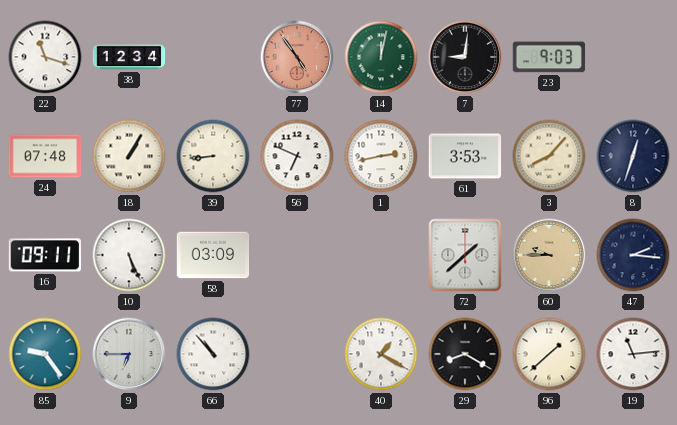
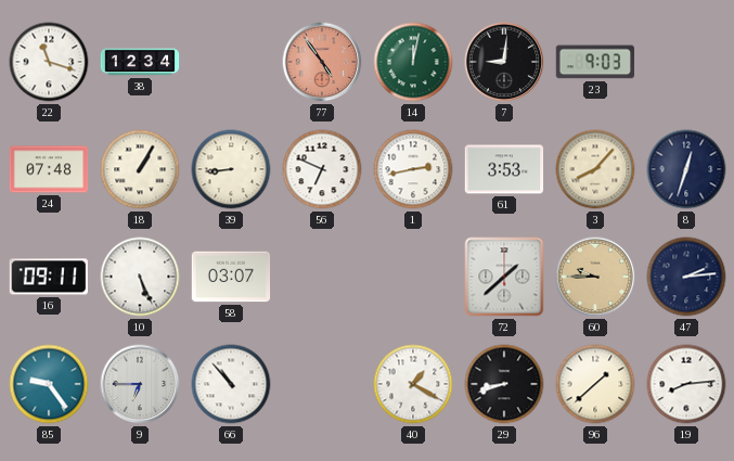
58: 03:09 -> 03:07
47: 2:16 -> 2:14
29: 8:20 -> 8:42
19: 11:14 -> 8:14
